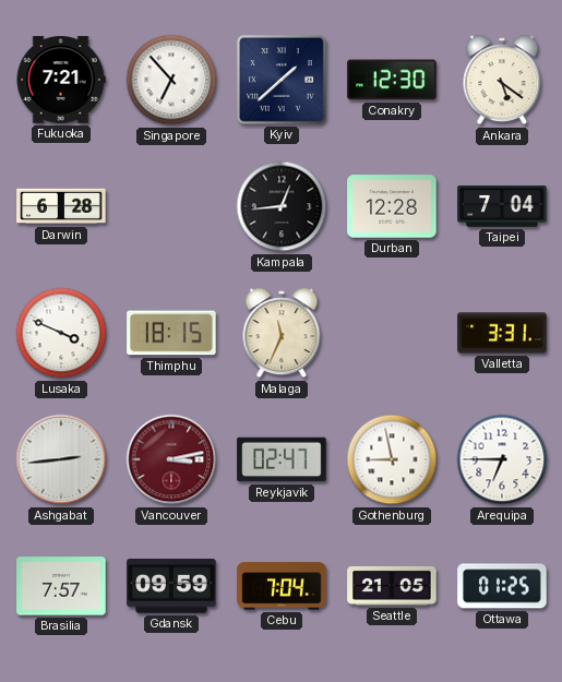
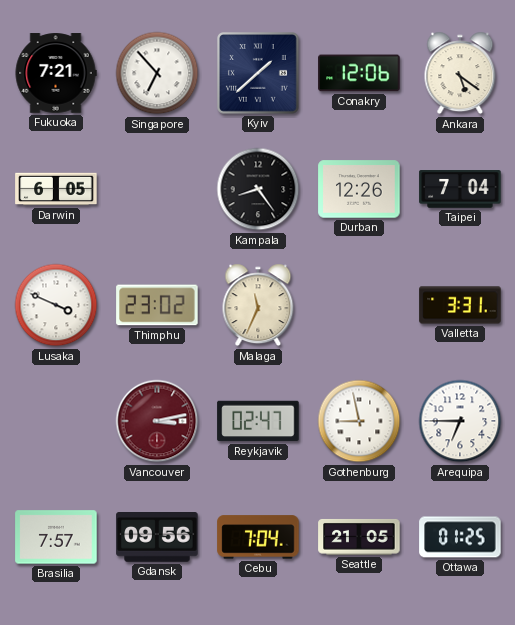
Conakry: 12:30 -> 12:06
Darwin: 6:28 -> 6:05
Kampala: 12:44 -> 8:24
Durban: 12:28 -> 12:26
Thimphu: 18:15 -> 23:02
Ashgabat: 2:44 -> none
Gdansk: 09:59 -> 09:56
